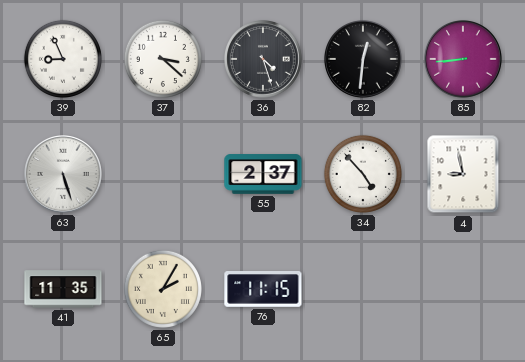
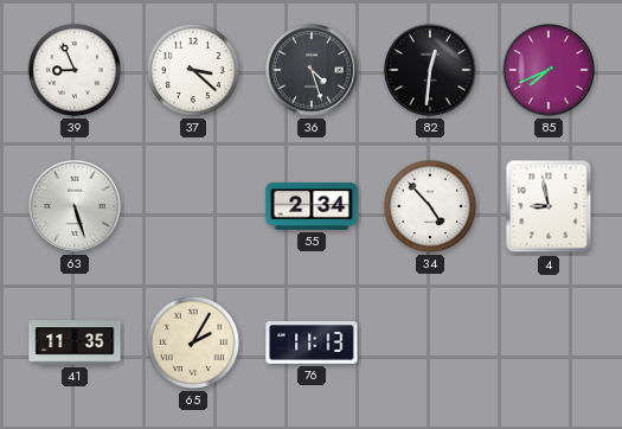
85: 8:44 -> 7:41
55: 2:37 -> 2:34
76: 11:15 -> 11:13
